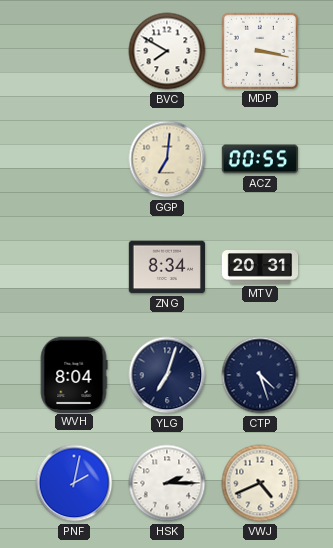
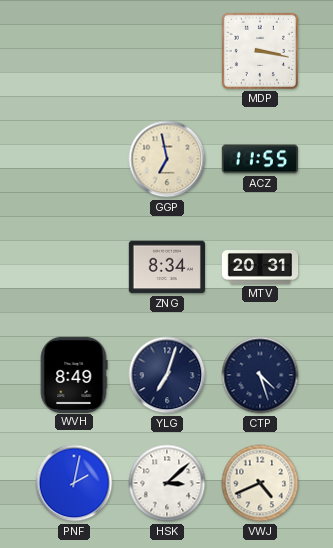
BVC: 7:50 -> none
GGP: 7:01 -> 6:58
ACZ: 00:55 -> 11:55
WVH: 8:04 -> 8:49
HSK: 2:15 -> 3:08
